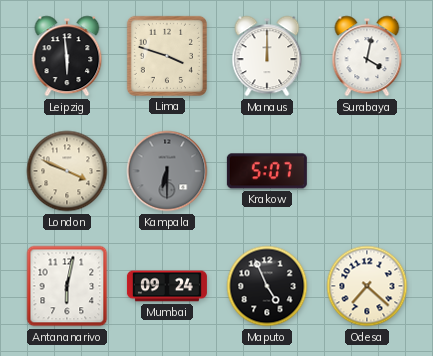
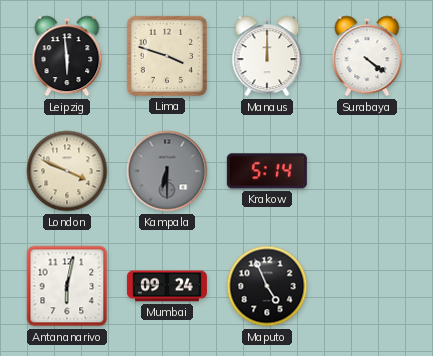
Surabaya: 4:02 -> 4:21
Krakow: 5:07 -> 5:14
Odesa: 7:22 -> none
